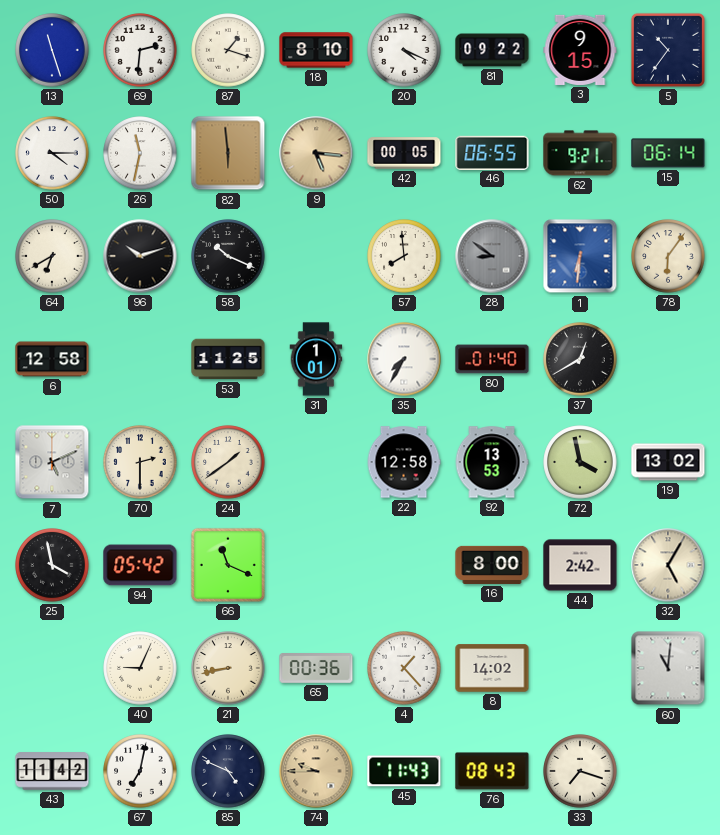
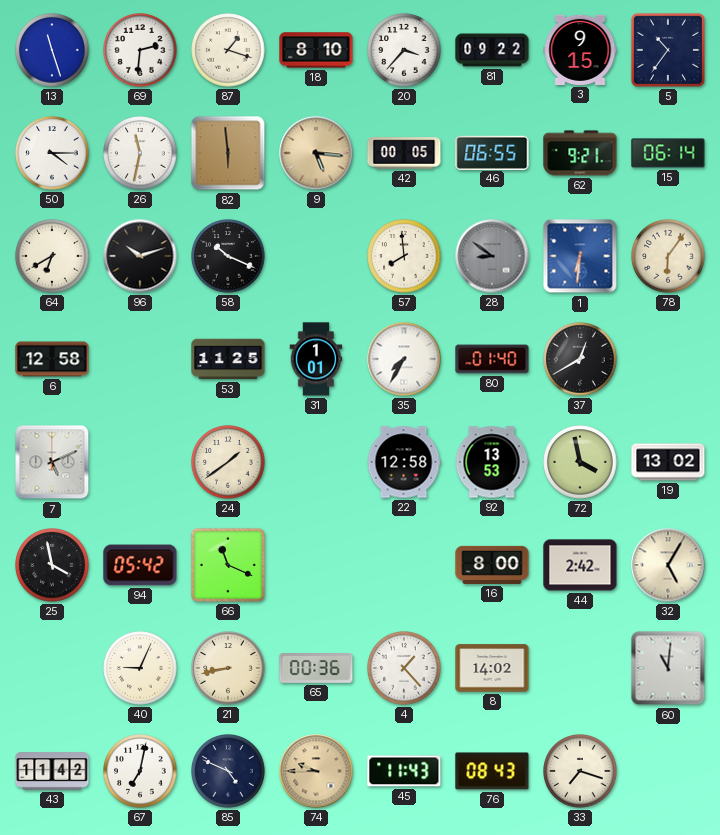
20: 4:19 -> 3:37
70: 2:30 -> none
